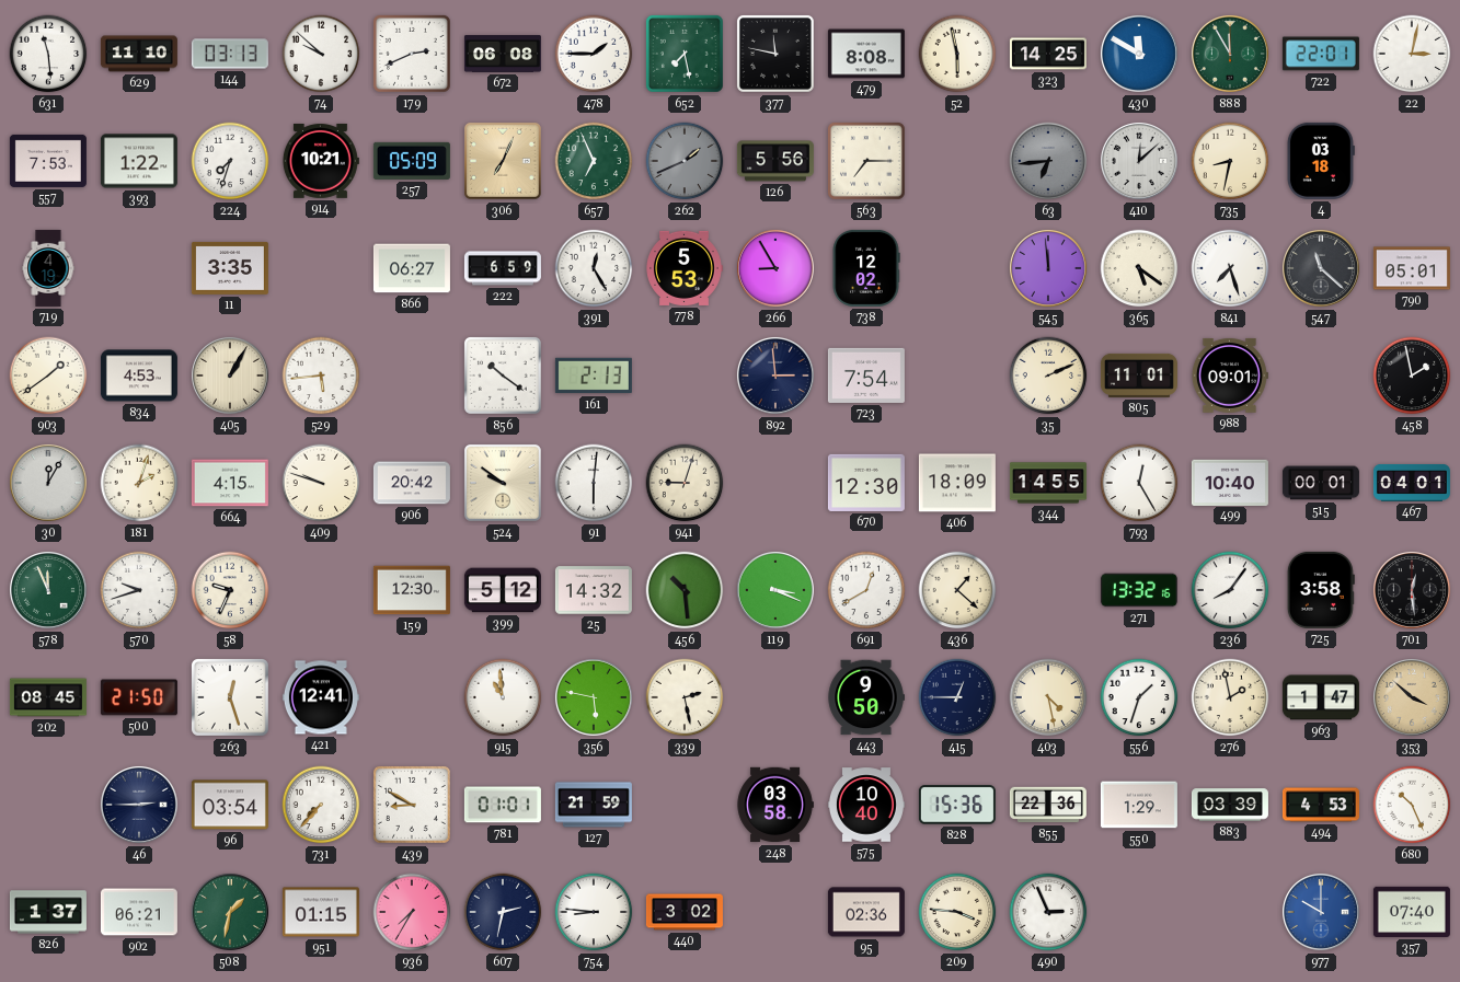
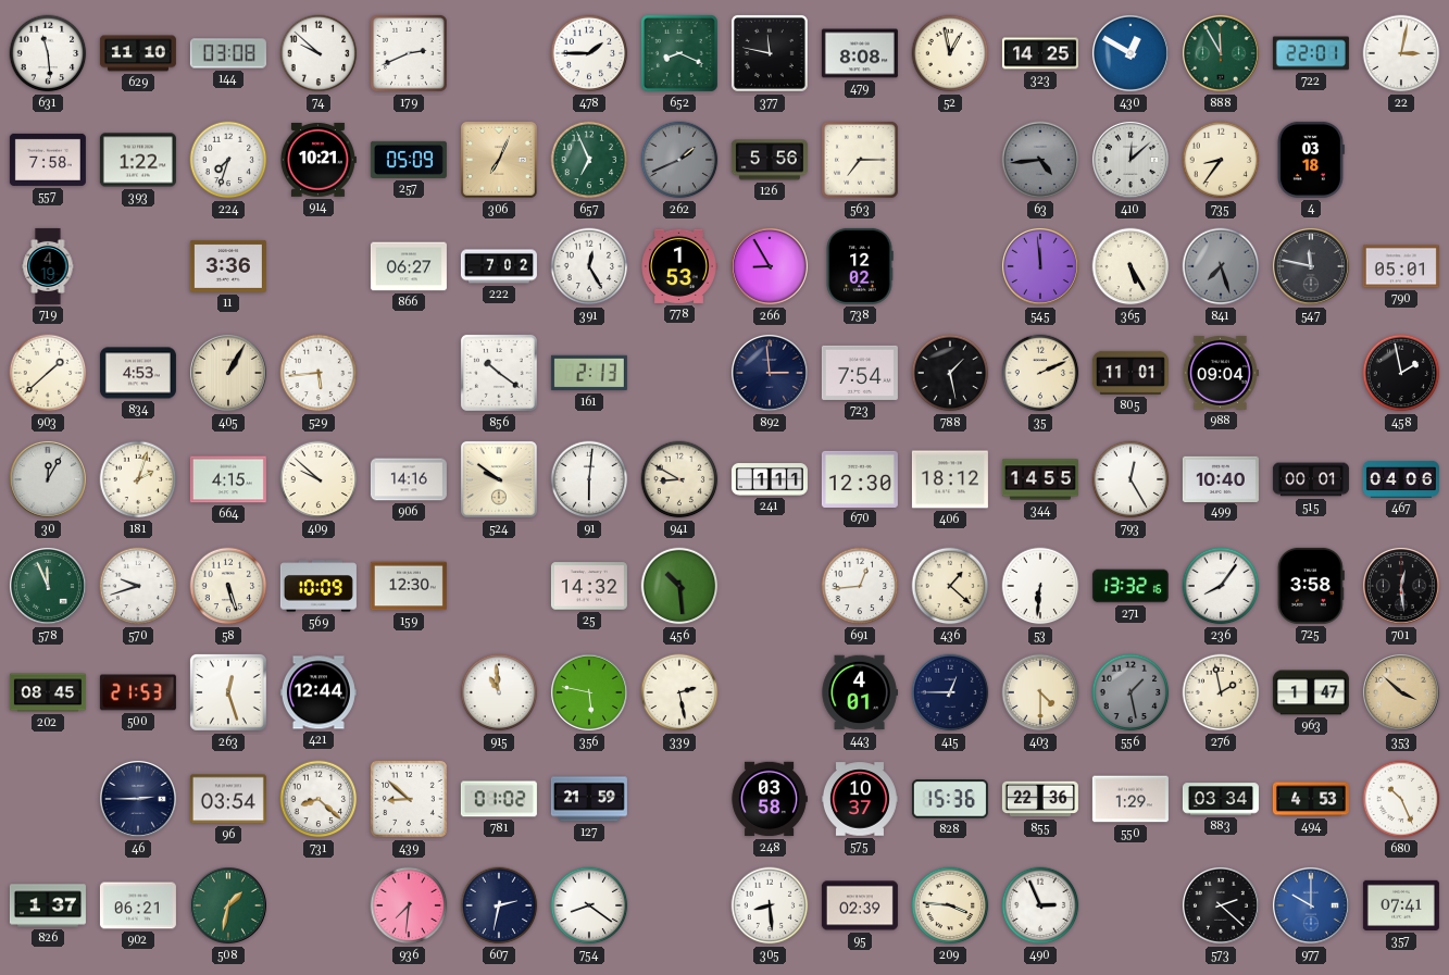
144: 03:13 -> 03:08
672: 06:08 -> none
652: 7:28 -> 8:19
52: 5:58 -> 12:58
430: 11:50 -> 12:50
557: 7:53 -> 7:58
63: 6:44 -> 4:44
735: 8:32 -> 8:36
11: 3:35 -> 3:36
222: 6:59 -> 7:02
778: 5:53 -> 1:53
365: 5:21 -> 5:25
841 dial: white -> grey
547: 11:22 -> 11:47
903: 1:39 -> 1:38
788: none -> 1:28
988: 09:01 -> 09:04
409: 9:48 -> 9:52
906: 20:42 -> 14:16
941: 9:03 -> 8:50
241: none -> 1:11
406: 18:09 -> 18:12
467: 04:01 -> 04:06
58: 9:34 -> 5:27
569: none -> 10:09
399: 5:12 -> none
119: 3:19 -> none
691: 12:40 -> 12:44
53: none -> 6:31
500: 21:50 -> 21:53
421: 12:41 -> 12:44
443: 9:50 -> 4:01
403: 4:28 -> 4:30
556: 1:33 -> 1:28
556 dial: white -> grey
731: 7:37 -> 8:22
439: 8:50 -> 8:52
781: 01:01 -> 01:02
575: 10:40 -> 10:37
883: 03:39 -> 03:34
951: 01:15 -> none
936: 7:35 -> 7:31
754: 8:46 -> 8:21
440: 3:02 -> none
305: none -> 8:29
95: 02:36 -> 02:39
573: none -> 2:22
357: 07:40 -> 07:41
